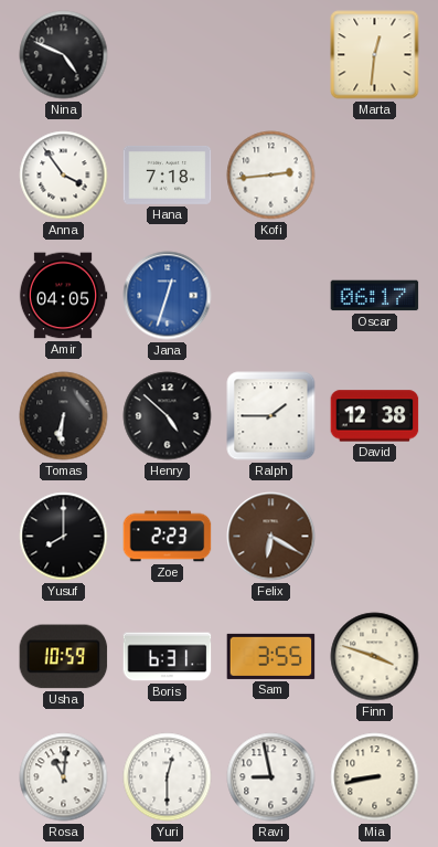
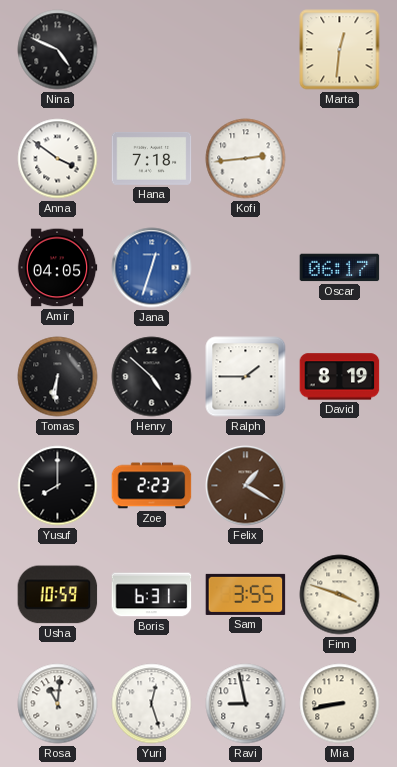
Anna: 3:54 -> 3:51
David: 12:38 -> 8:19
Felix: 6:20 -> 1:20
Yuri: 12:30 -> 12:27
